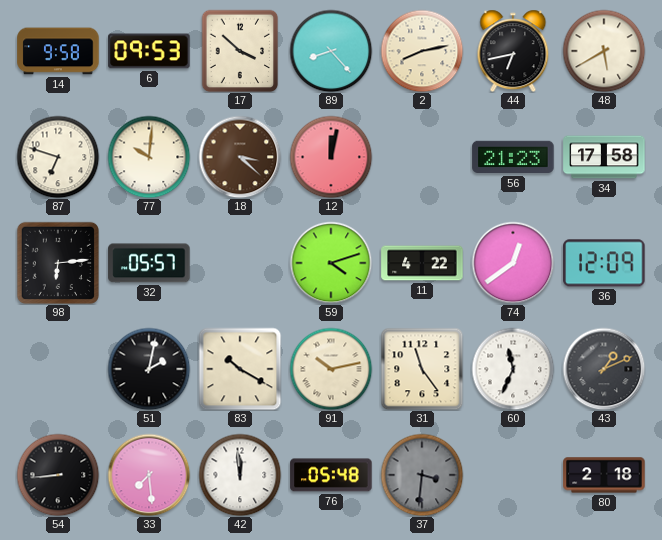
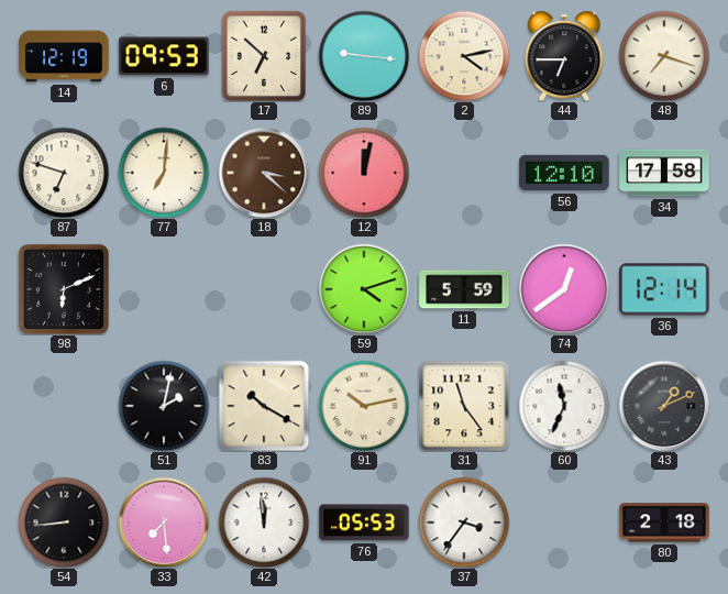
14: 9:58 -> 12:19
17: 3:52 -> 6:52
89: 8:23 -> 9:16
2: 8:13 -> 4:13
44: 6:43 -> 6:45
48: 5:40 -> 7:18
77: 10:01 -> 7:01
56: 21:23 -> 12:10
98: 6:14 -> 6:11
32: 05:57 -> none
11: 4:22 -> 5:59
36: 12:09 -> 12:14
76: 05:48 -> 05:53
37: 3:31 -> 3:36
37 dial: grey -> white
